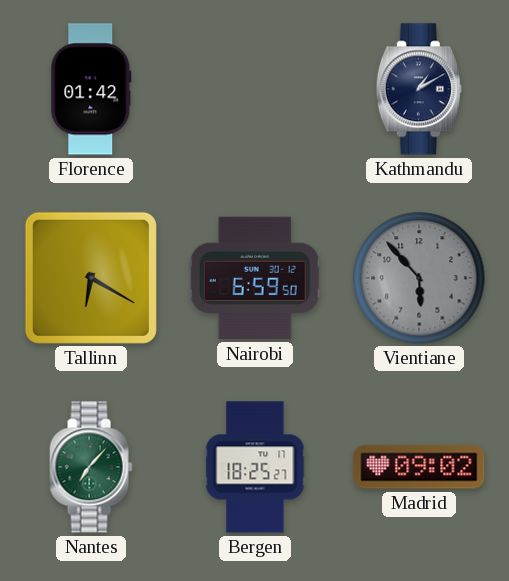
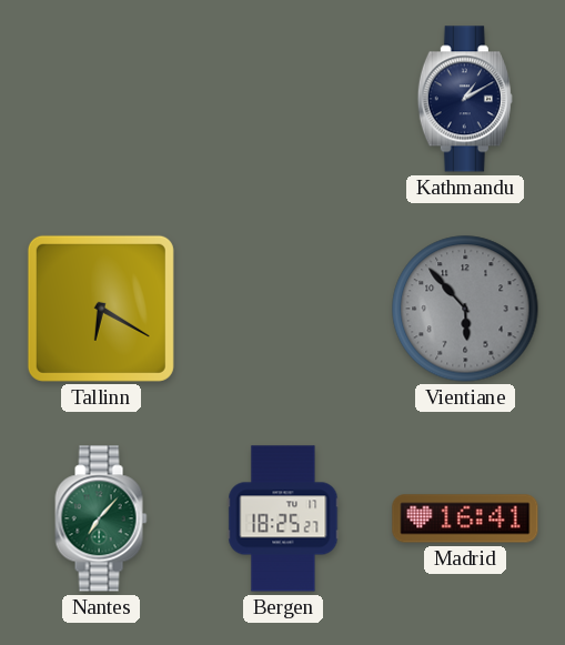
Florence: 01:42 -> none
Nairobi: 6:59 -> none
Madrid: 09:02 -> 16:41
